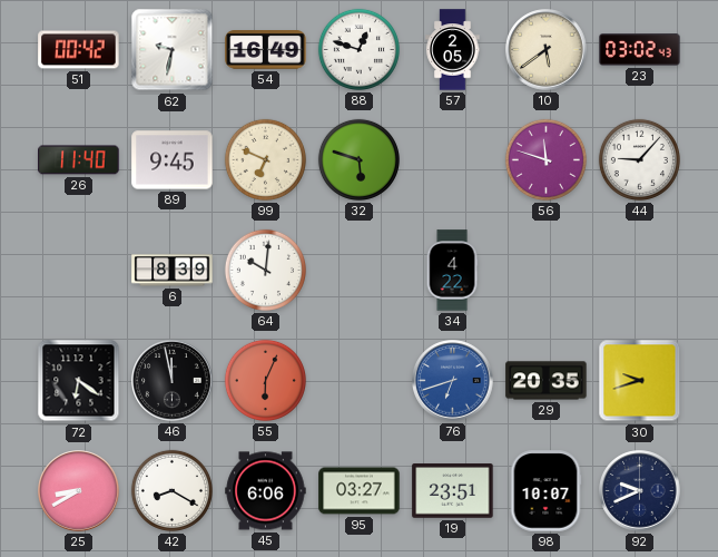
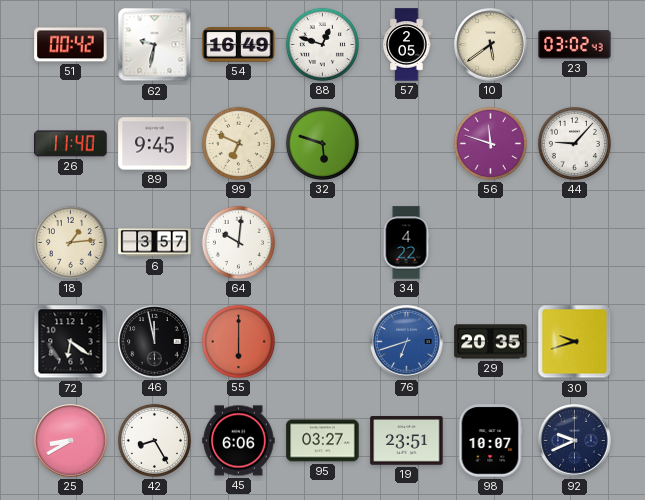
18: none -> 1:14
6: 8:39 -> 3:57
55: 6:04 -> 6:00
42: 8:20 -> 8:25
